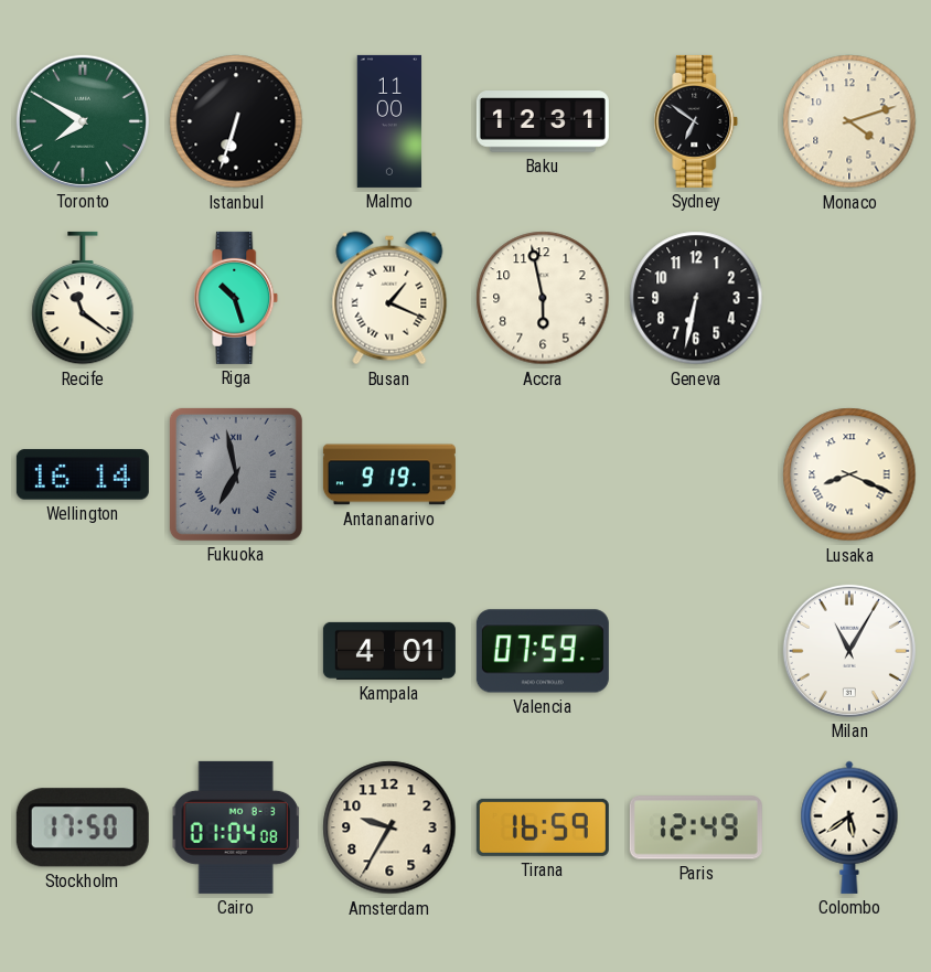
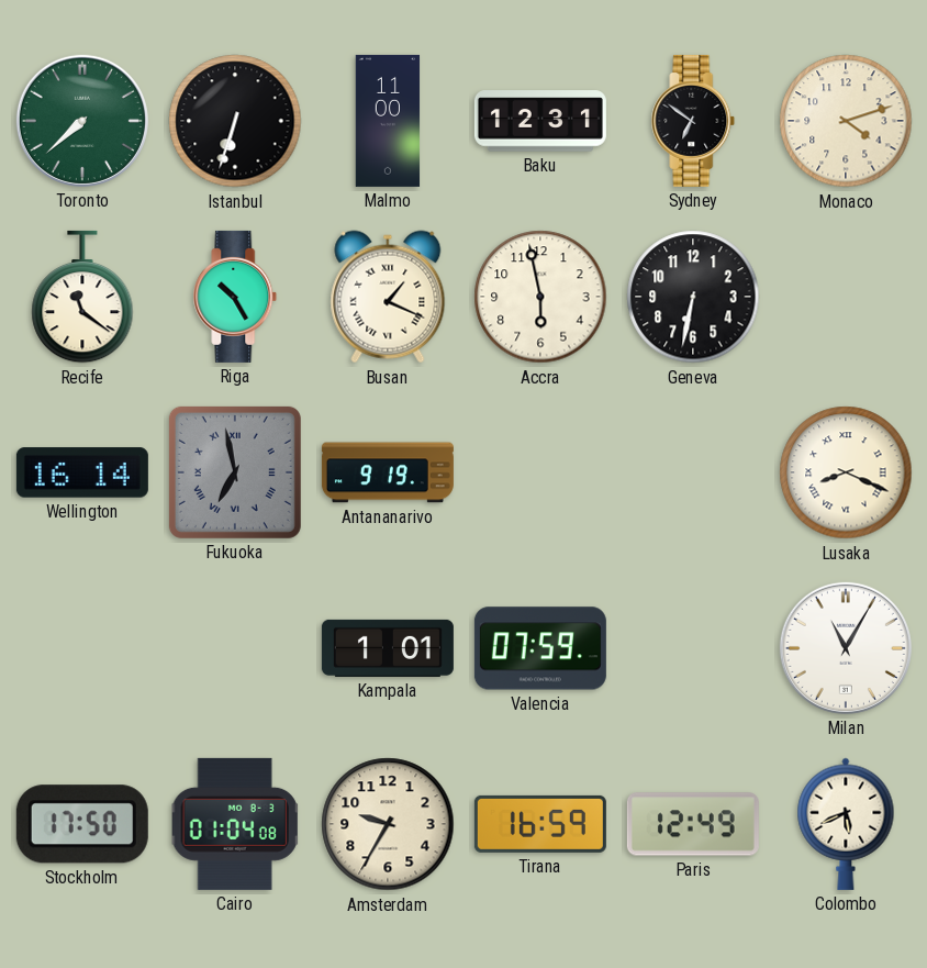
Toronto: 7:50 -> 7:38
Riga: 10:27 -> 10:25
Kampala: 4:01 -> 1:01
Colombo: 5:39 -> 5:41
